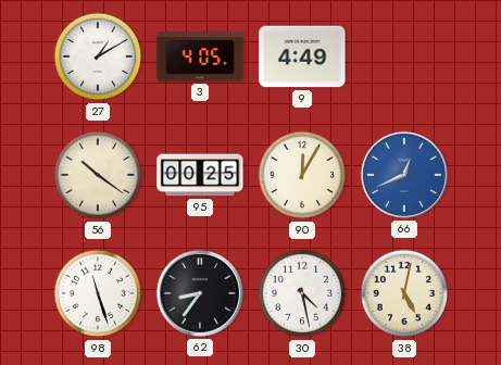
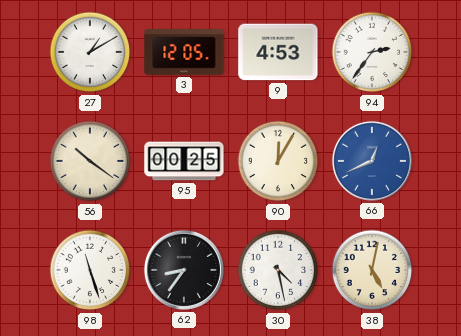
3: 4:05 -> 12:05
9: 4:49 -> 4:53
94: none -> 2:36
